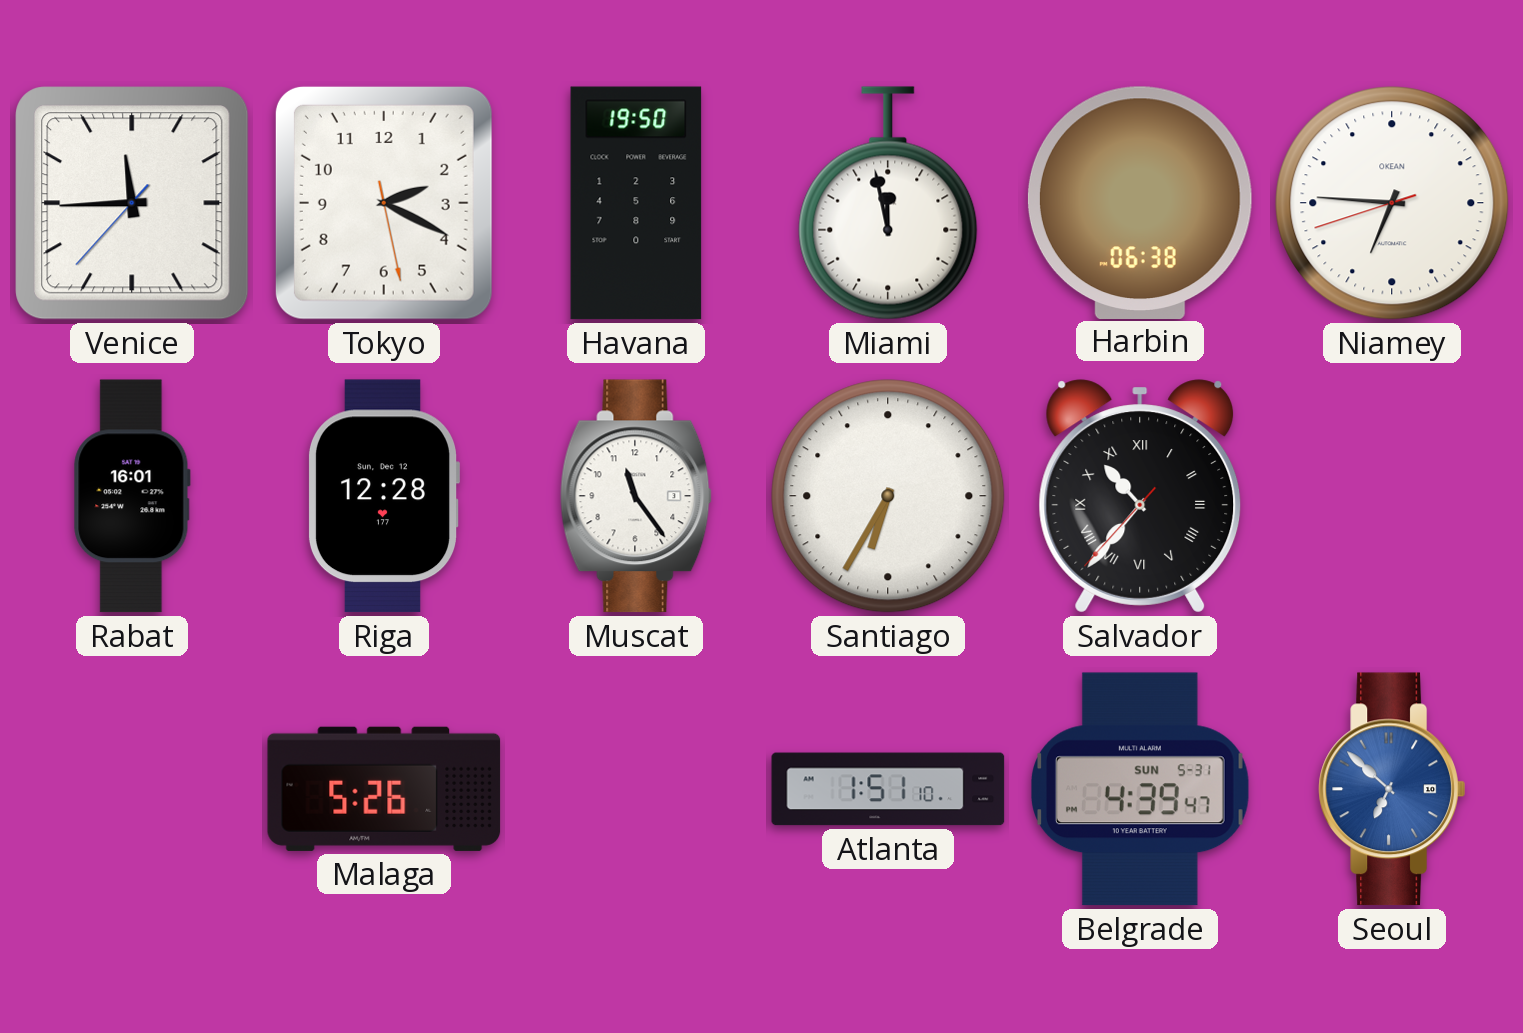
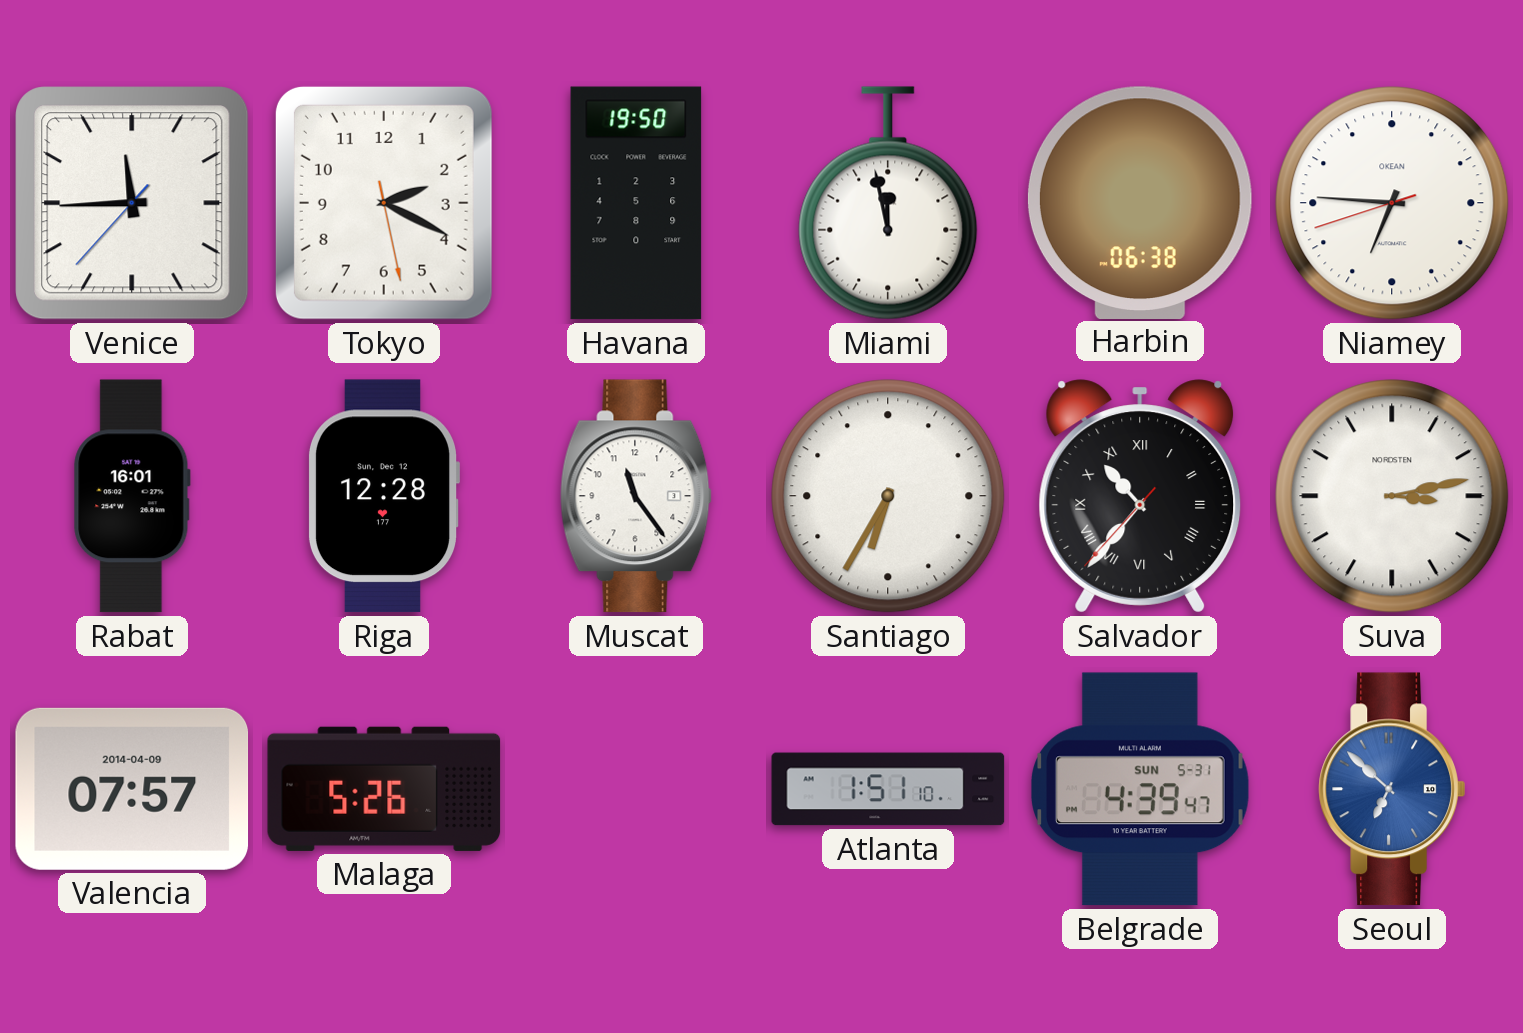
Suva: none -> 3:13
Valencia: none -> 07:57
